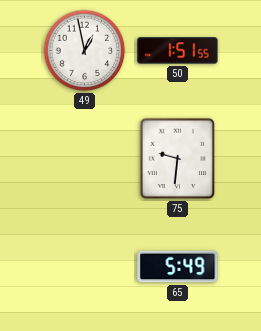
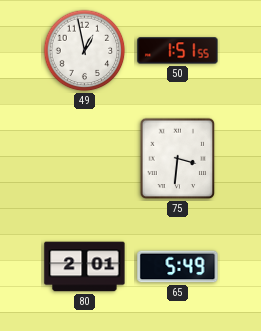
75: 9:31 -> 3:31
80: none -> 2:01
